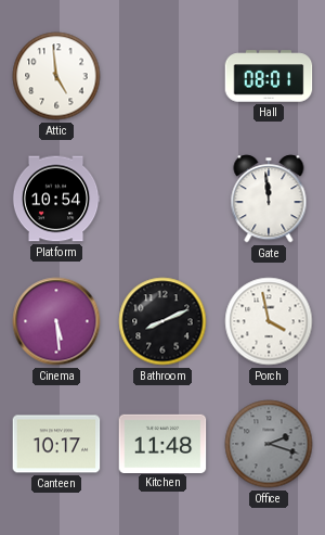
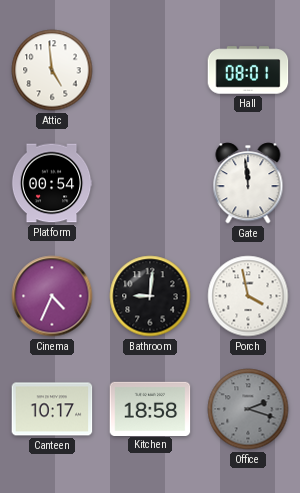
Platform: 10:54 -> 00:54
Cinema: 5:29 -> 4:34
Bathroom: 8:11 -> 9:01
Kitchen: 11:48 -> 18:58
